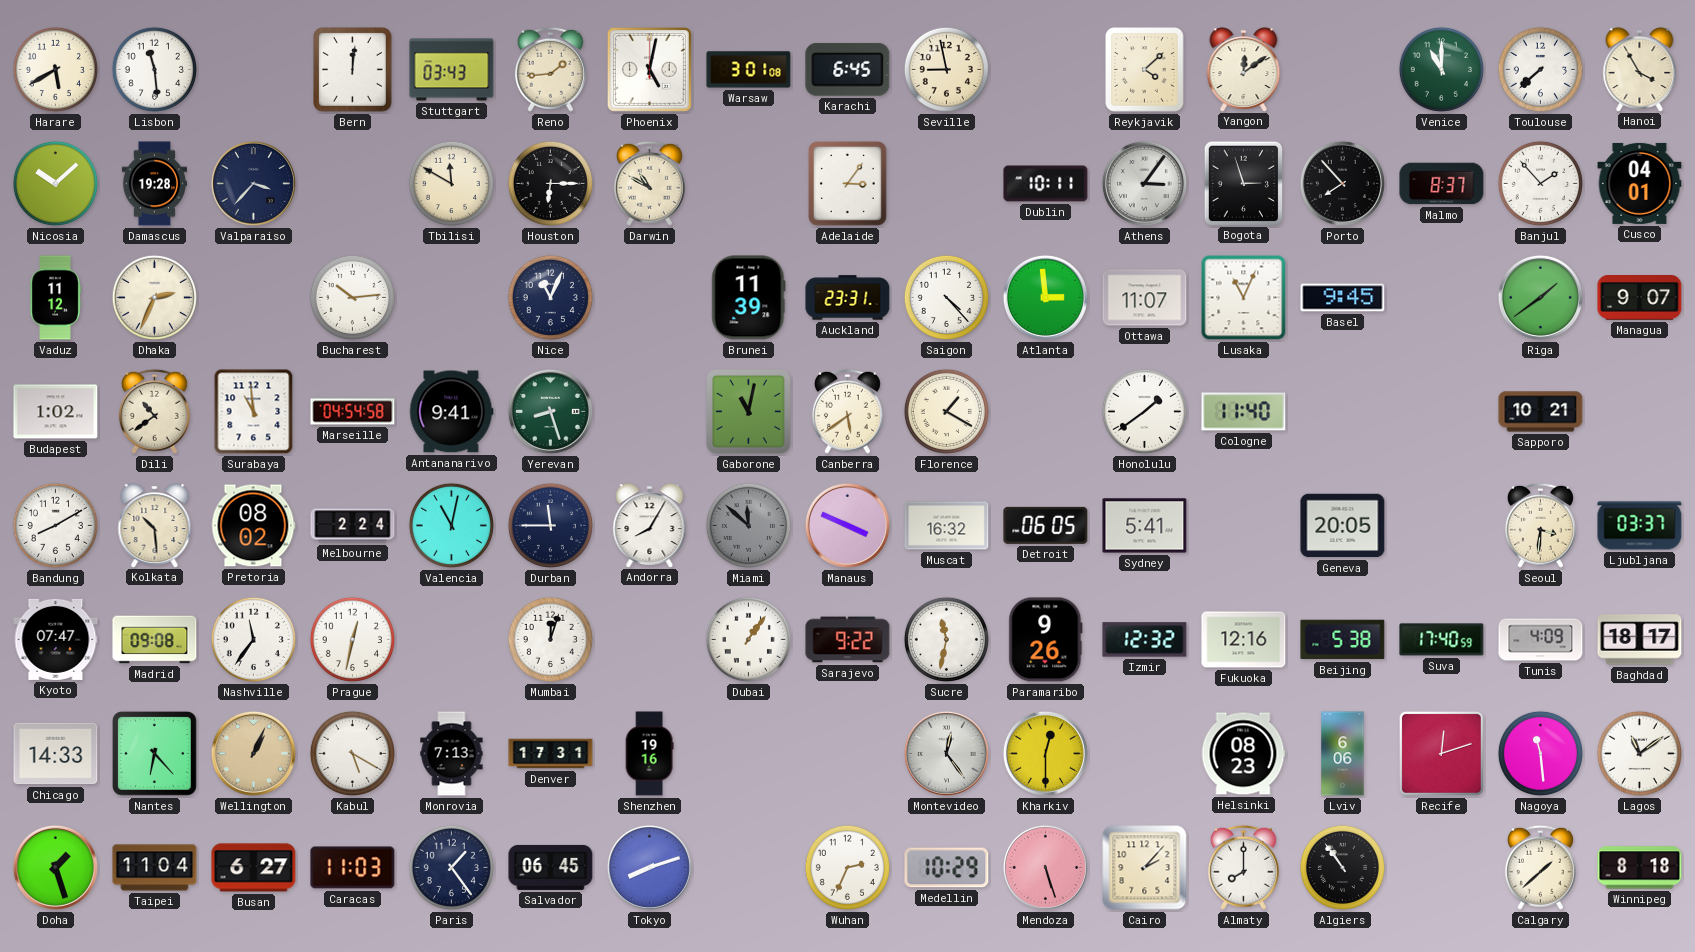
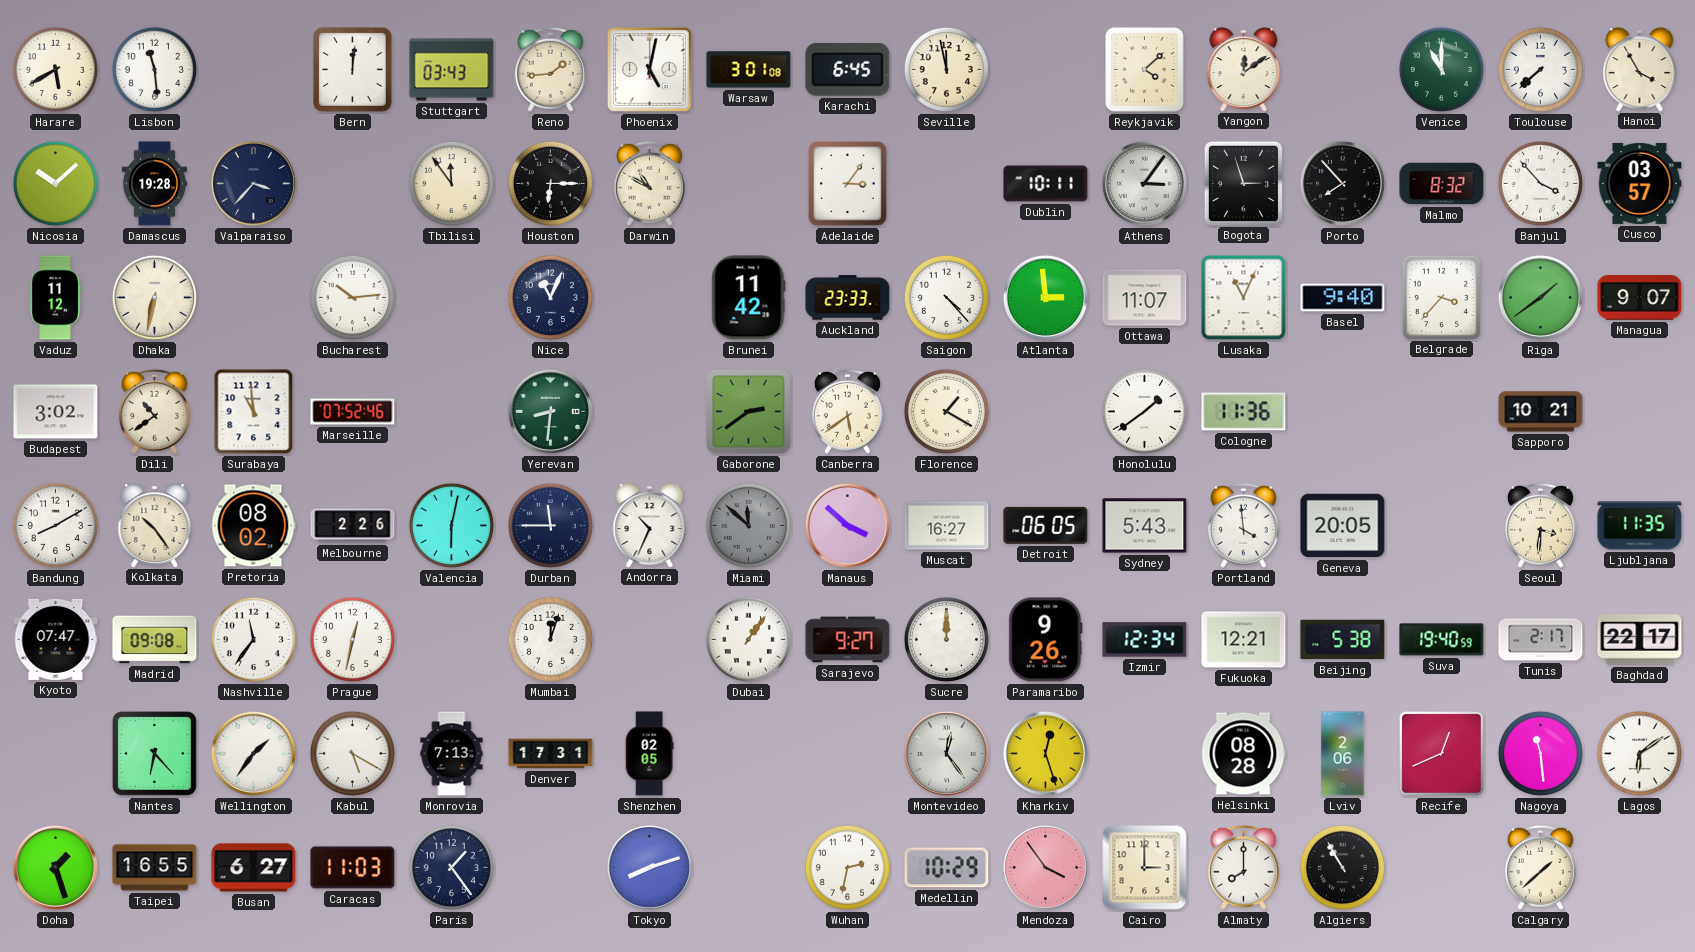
Seville: 8:58 -> 11:58
Tbilisi: 11:50 -> 11:54
Malmo: 8:37 -> 8:32
Banjul: 1:53 -> 3:53
Cusco: 04:01 -> 03:57
Dhaka: 2:34 -> 6:32
Brunei: 11:39 -> 11:42
Auckland: 23:31 -> 23:33
Basel: 9:45 -> 9:40
Belgrade: none -> 3:37
Budapest: 1:02 -> 3:02
Marseille: 04:54 -> 07:52
Antananarivo: 9:41 -> none
Yerevan: 8:27 -> 8:31
Gaborone: 11:02 -> 2:39
Cologne: 11:40 -> 11:36
Kolkata: 10:29 -> 10:24
Melbourne: 2:24 -> 2:26
Valencia: 11:02 -> 6:02
Andorra: 8:05 -> 10:34
Manaus: 3:49 -> 3:52
Muscat: 16:32 -> 16:27
Sydney: 5:41 -> 5:43
Portland: none -> 3:59
Ljubljana: 03:37 -> 11:35
Sarajevo: 9:22 -> 9:27
Sucre: 11:32 -> 12:00
Izmir: 12:32 -> 12:34
Fukuoka: 12:16 -> 12:21
Suva: 17:40 -> 19:40
Tunis: 4:09 -> 2:17
Baghdad: 18:17 -> 22:17
Chicago: 14:33 -> none
Wellington: 1:04 -> 1:36
Wellington dial: champagne -> white
Shenzhen: 19:16 -> 02:05
Kharkiv: 12:30 -> 12:27
Helsinki: 08:23 -> 08:28
Lviv: 6:06 -> 2:06
Recife: 12:12 -> 12:41
Lagos: 11:09 -> 6:09
Taipei: 11:04 -> 16:55
Salvador: 06:45 -> none
Wuhan: 2:34 -> 2:32
Mendoza: 5:27 -> 3:54
Cairo: 2:07 -> 3:00
Algiers: 10:54 -> 10:55
Winnipeg: 8:18 -> none
